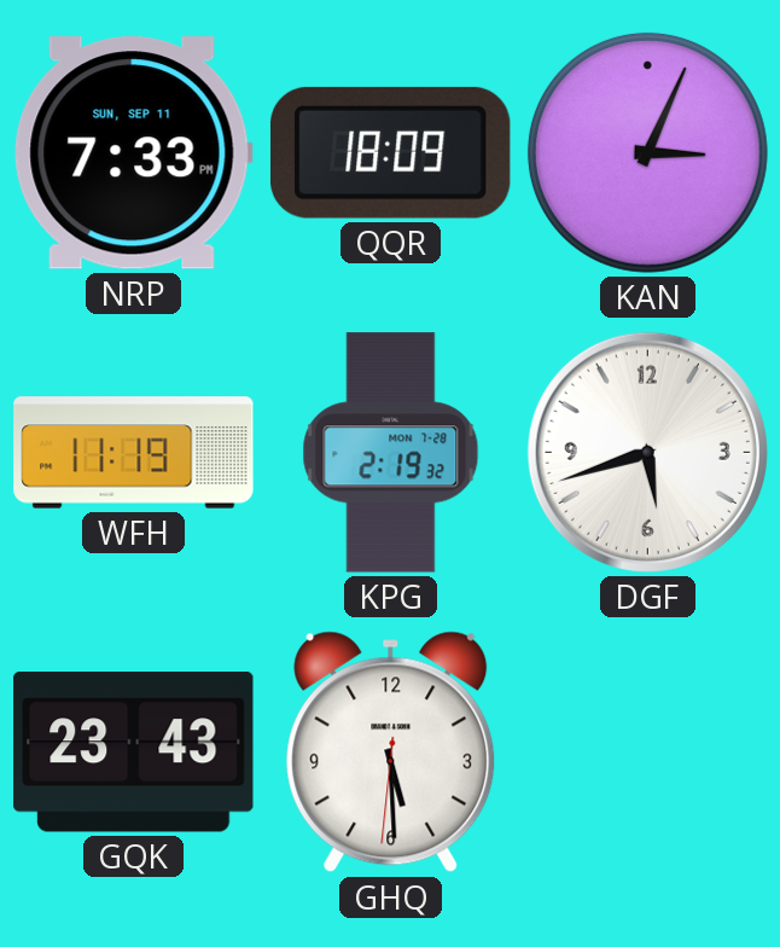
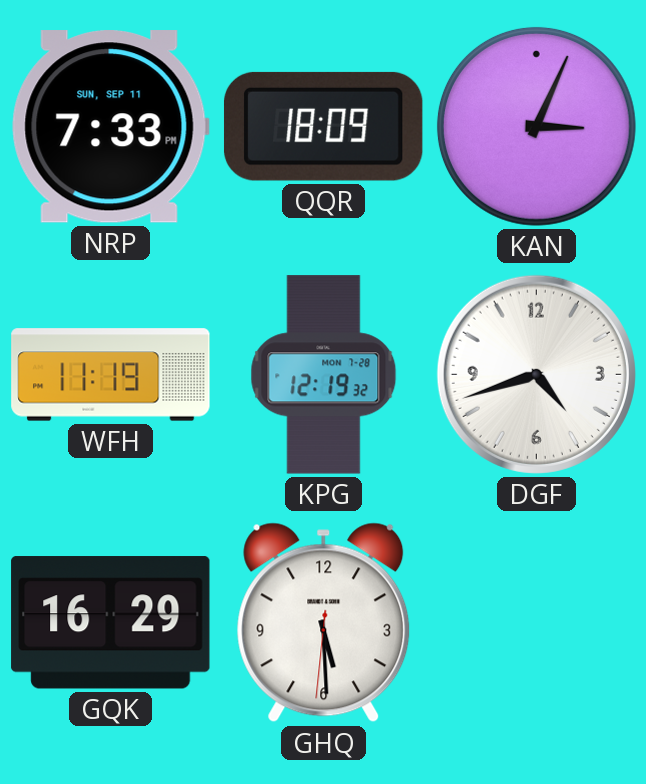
KPG: 2:19 -> 12:19
DGF: 5:42 -> 4:42
GQK: 23:43 -> 16:29
